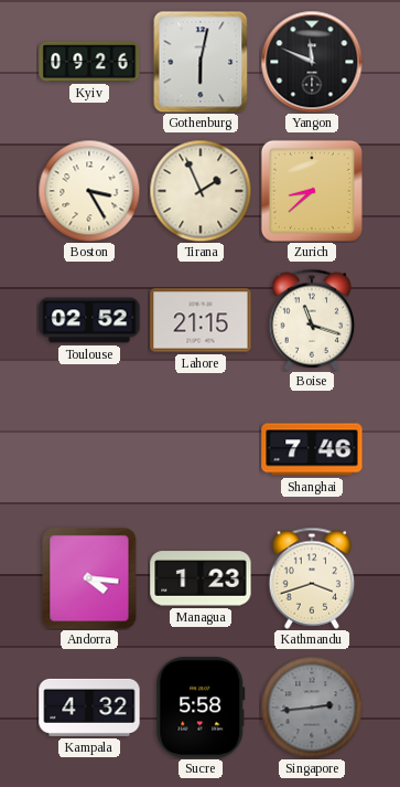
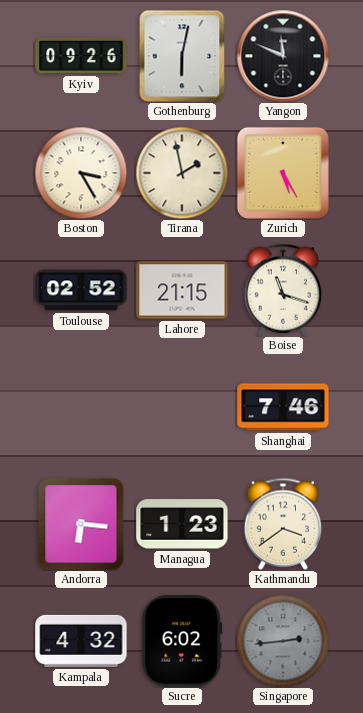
Tirana: 1:56 -> 1:58
Zurich: 8:38 -> 5:25
Andorra: 4:16 -> 6:16
Kathmandu: 3:42 -> 3:39
Sucre: 5:58 -> 6:02
